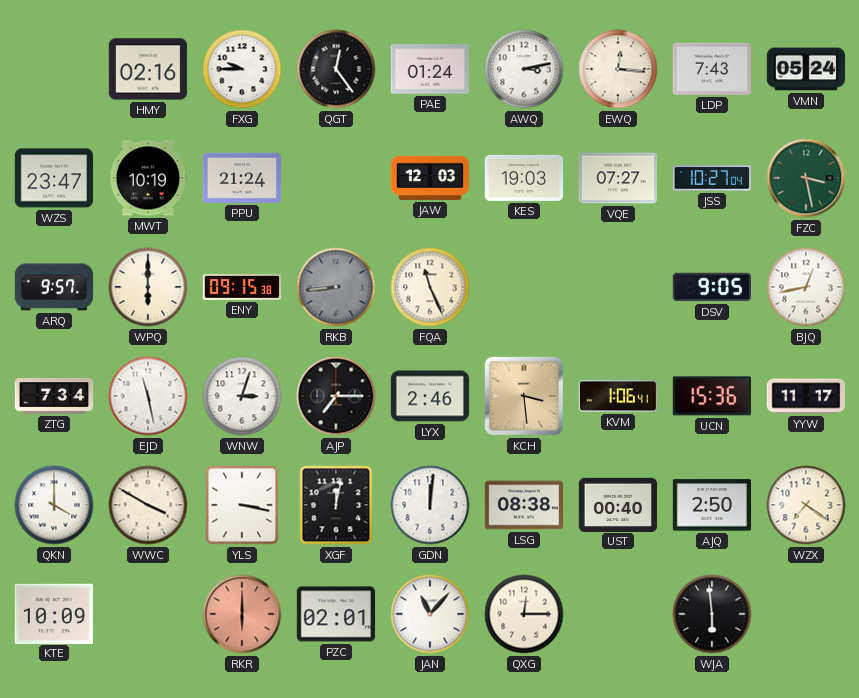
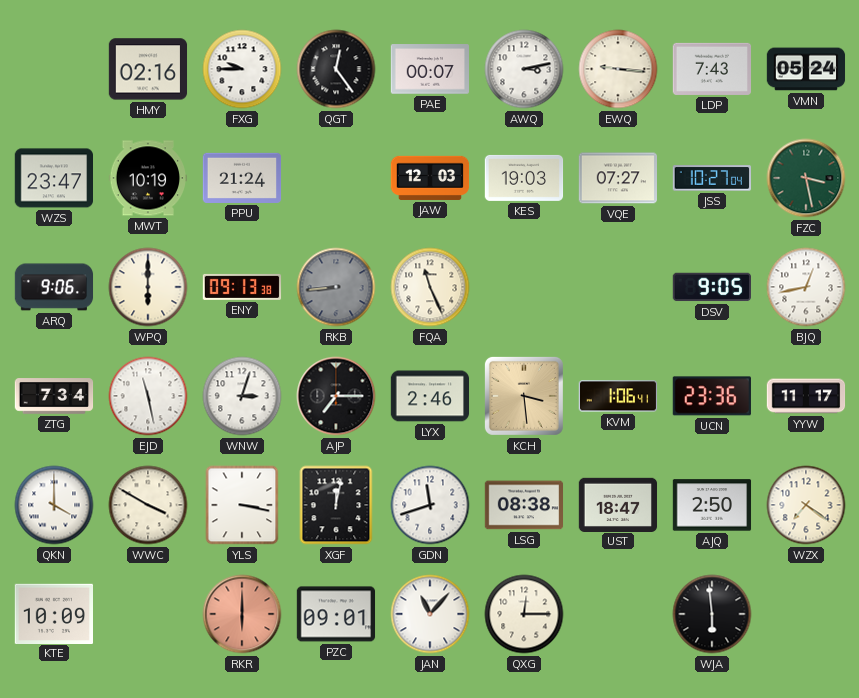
PAE: 01:24 -> 00:07
EWQ: 12:16 -> 9:16
ARQ: 9:57 -> 9:06
ENY: 09:15 -> 09:13
UCN: 15:36 -> 23:36
GDN: 12:01 -> 11:42
UST: 00:40 -> 18:47
PZC: 02:01 -> 09:01
